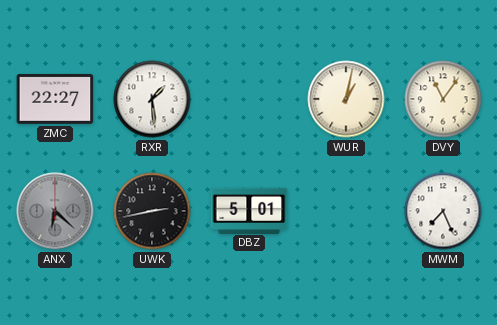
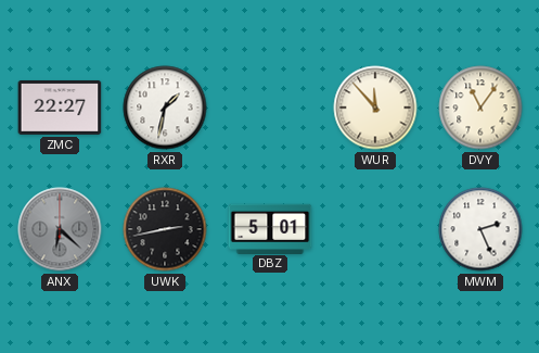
RXR: 1:29 -> 1:32
WUR: 1:02 -> 11:53
MWM: 7:26 -> 2:26
